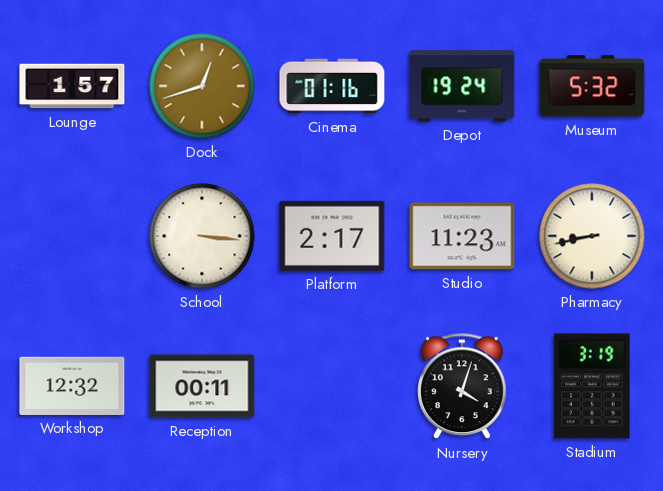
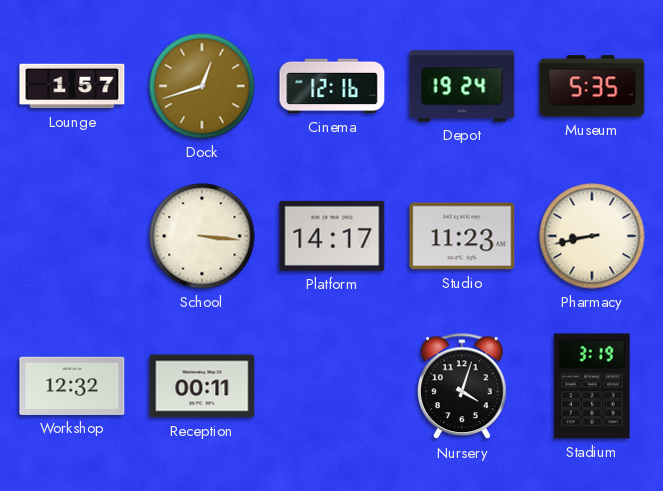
Cinema: 01:16 -> 12:16
Museum: 5:32 -> 5:35
Platform: 2:17 -> 14:17
